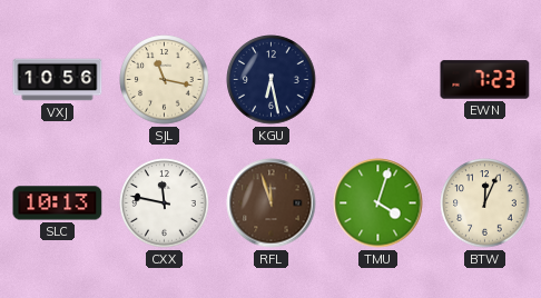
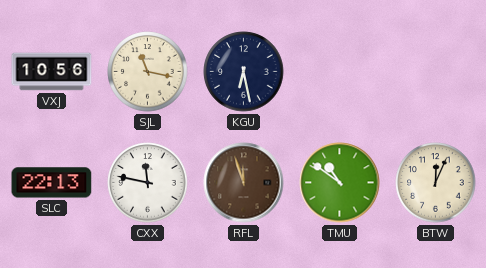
EWN: 7:23 -> none
SLC: 10:13 -> 22:13
TMU: 4:03 -> 10:51
